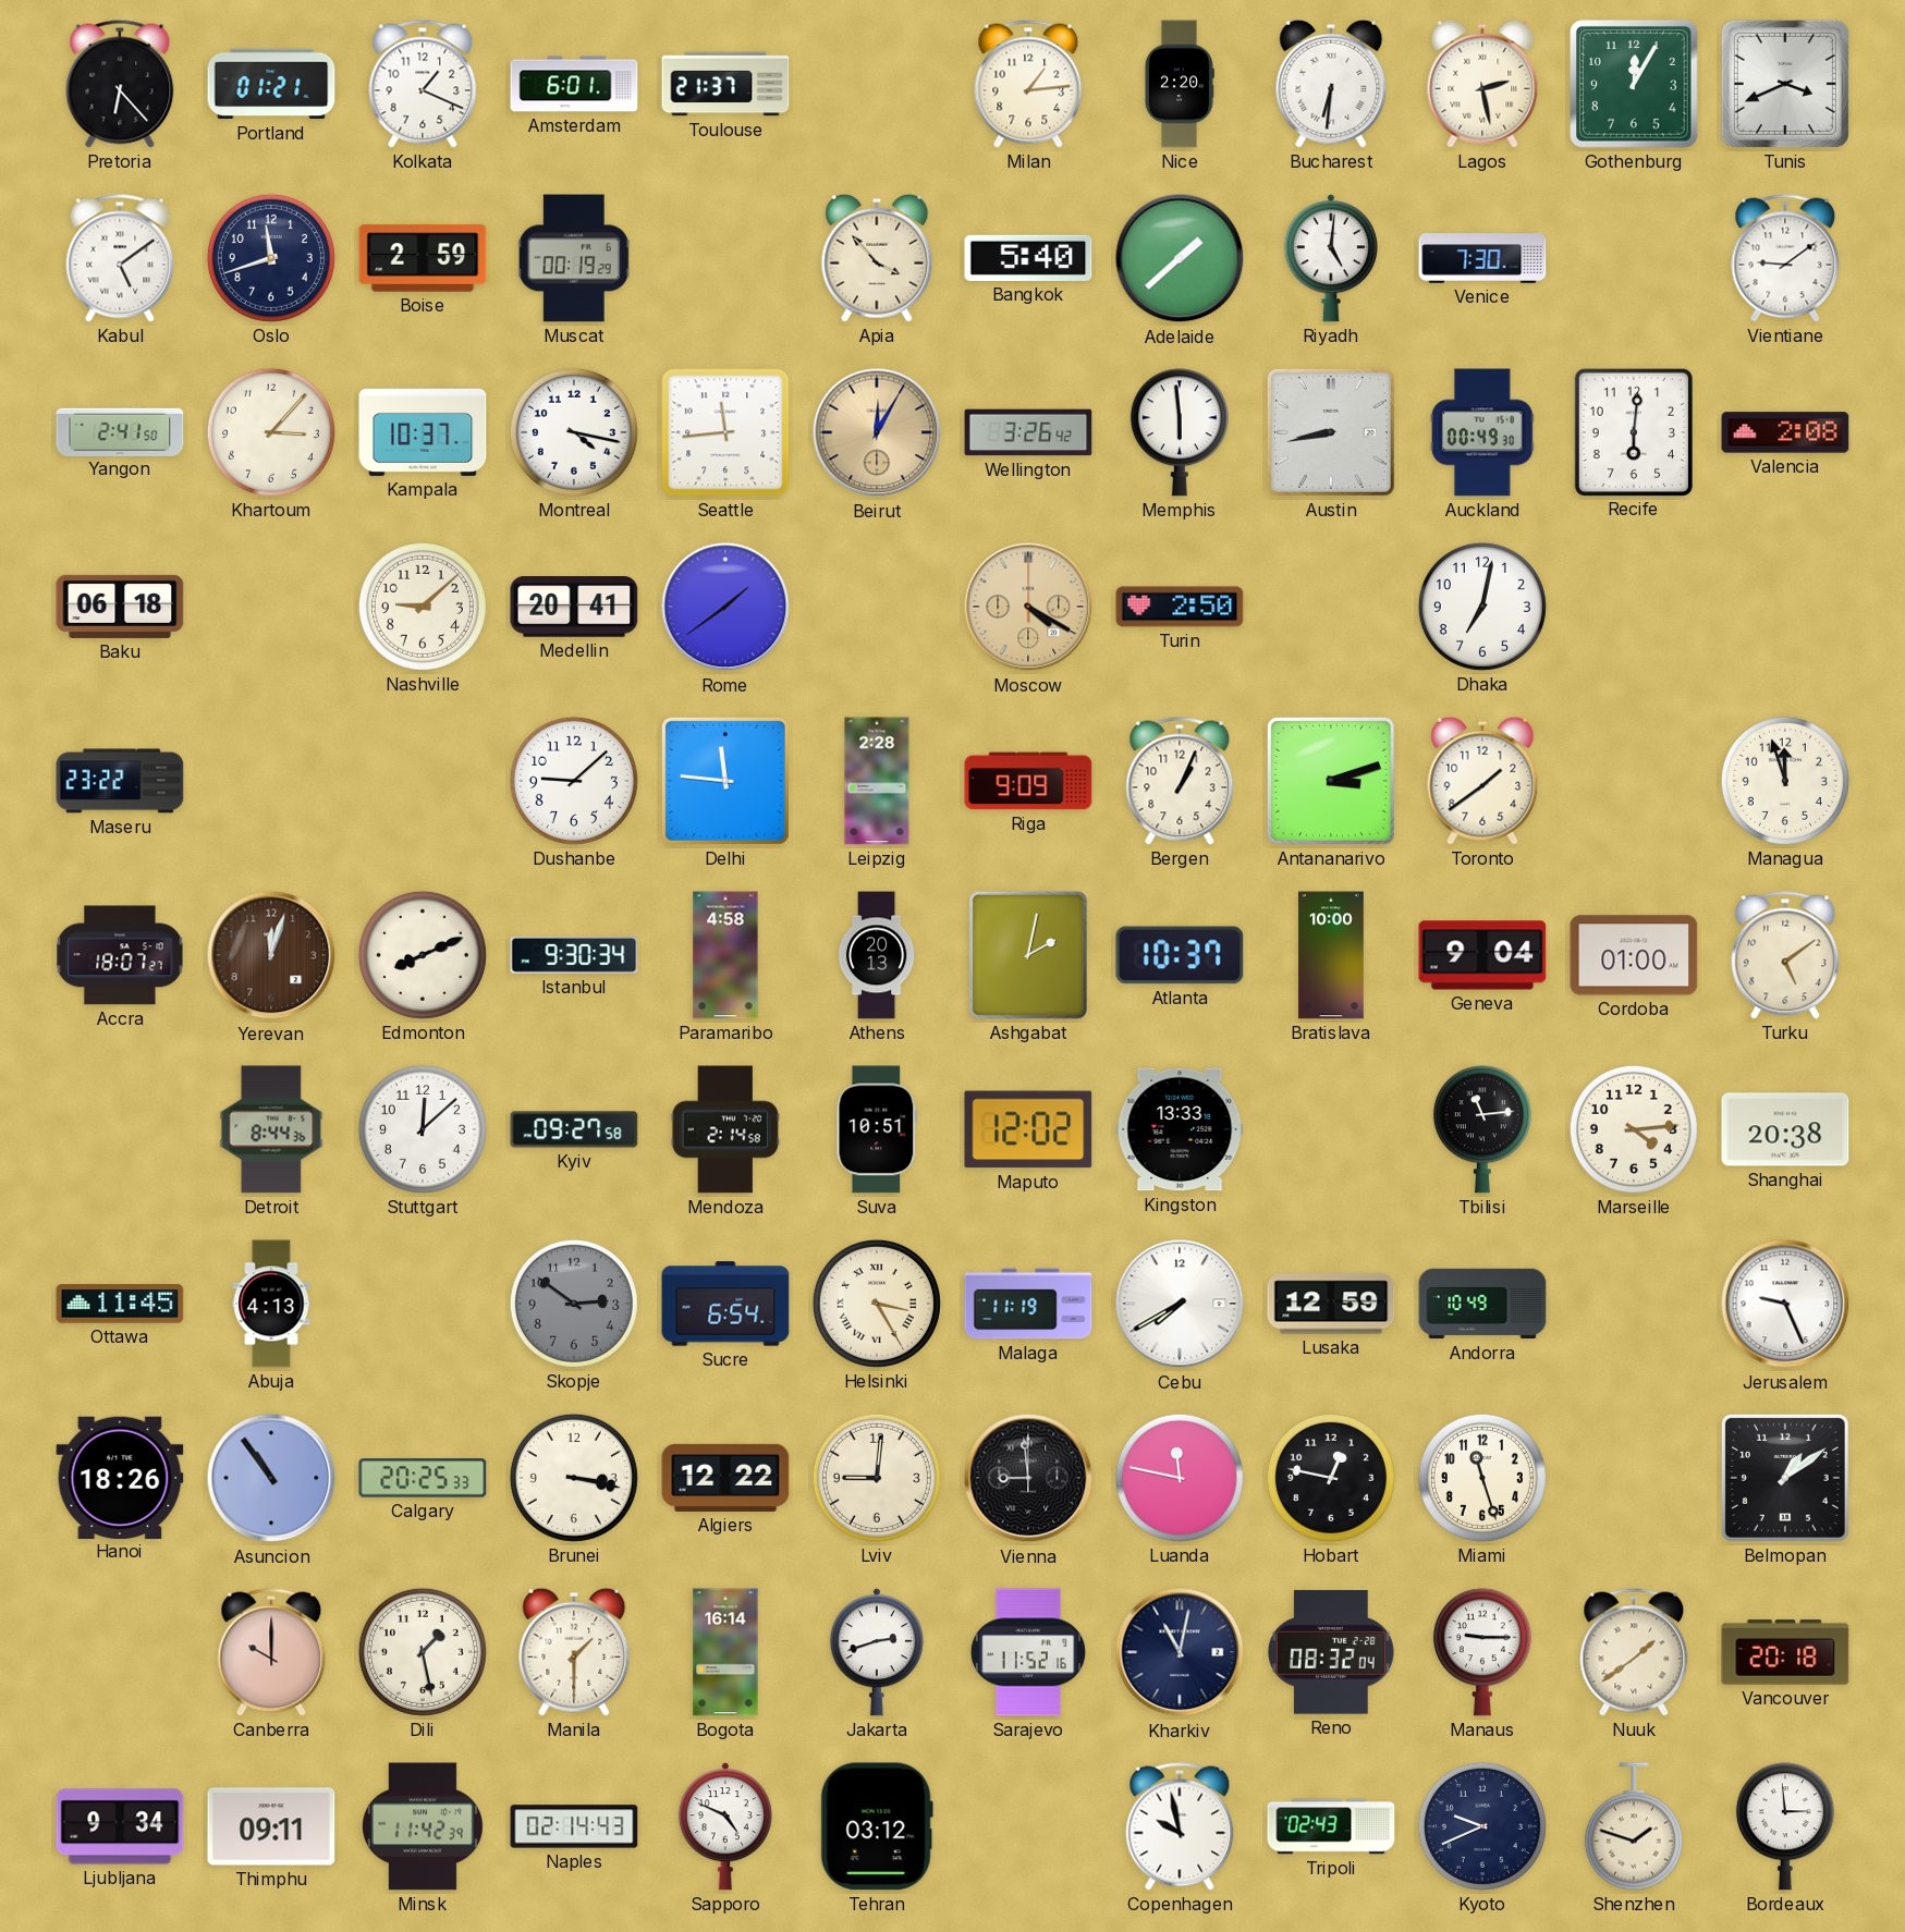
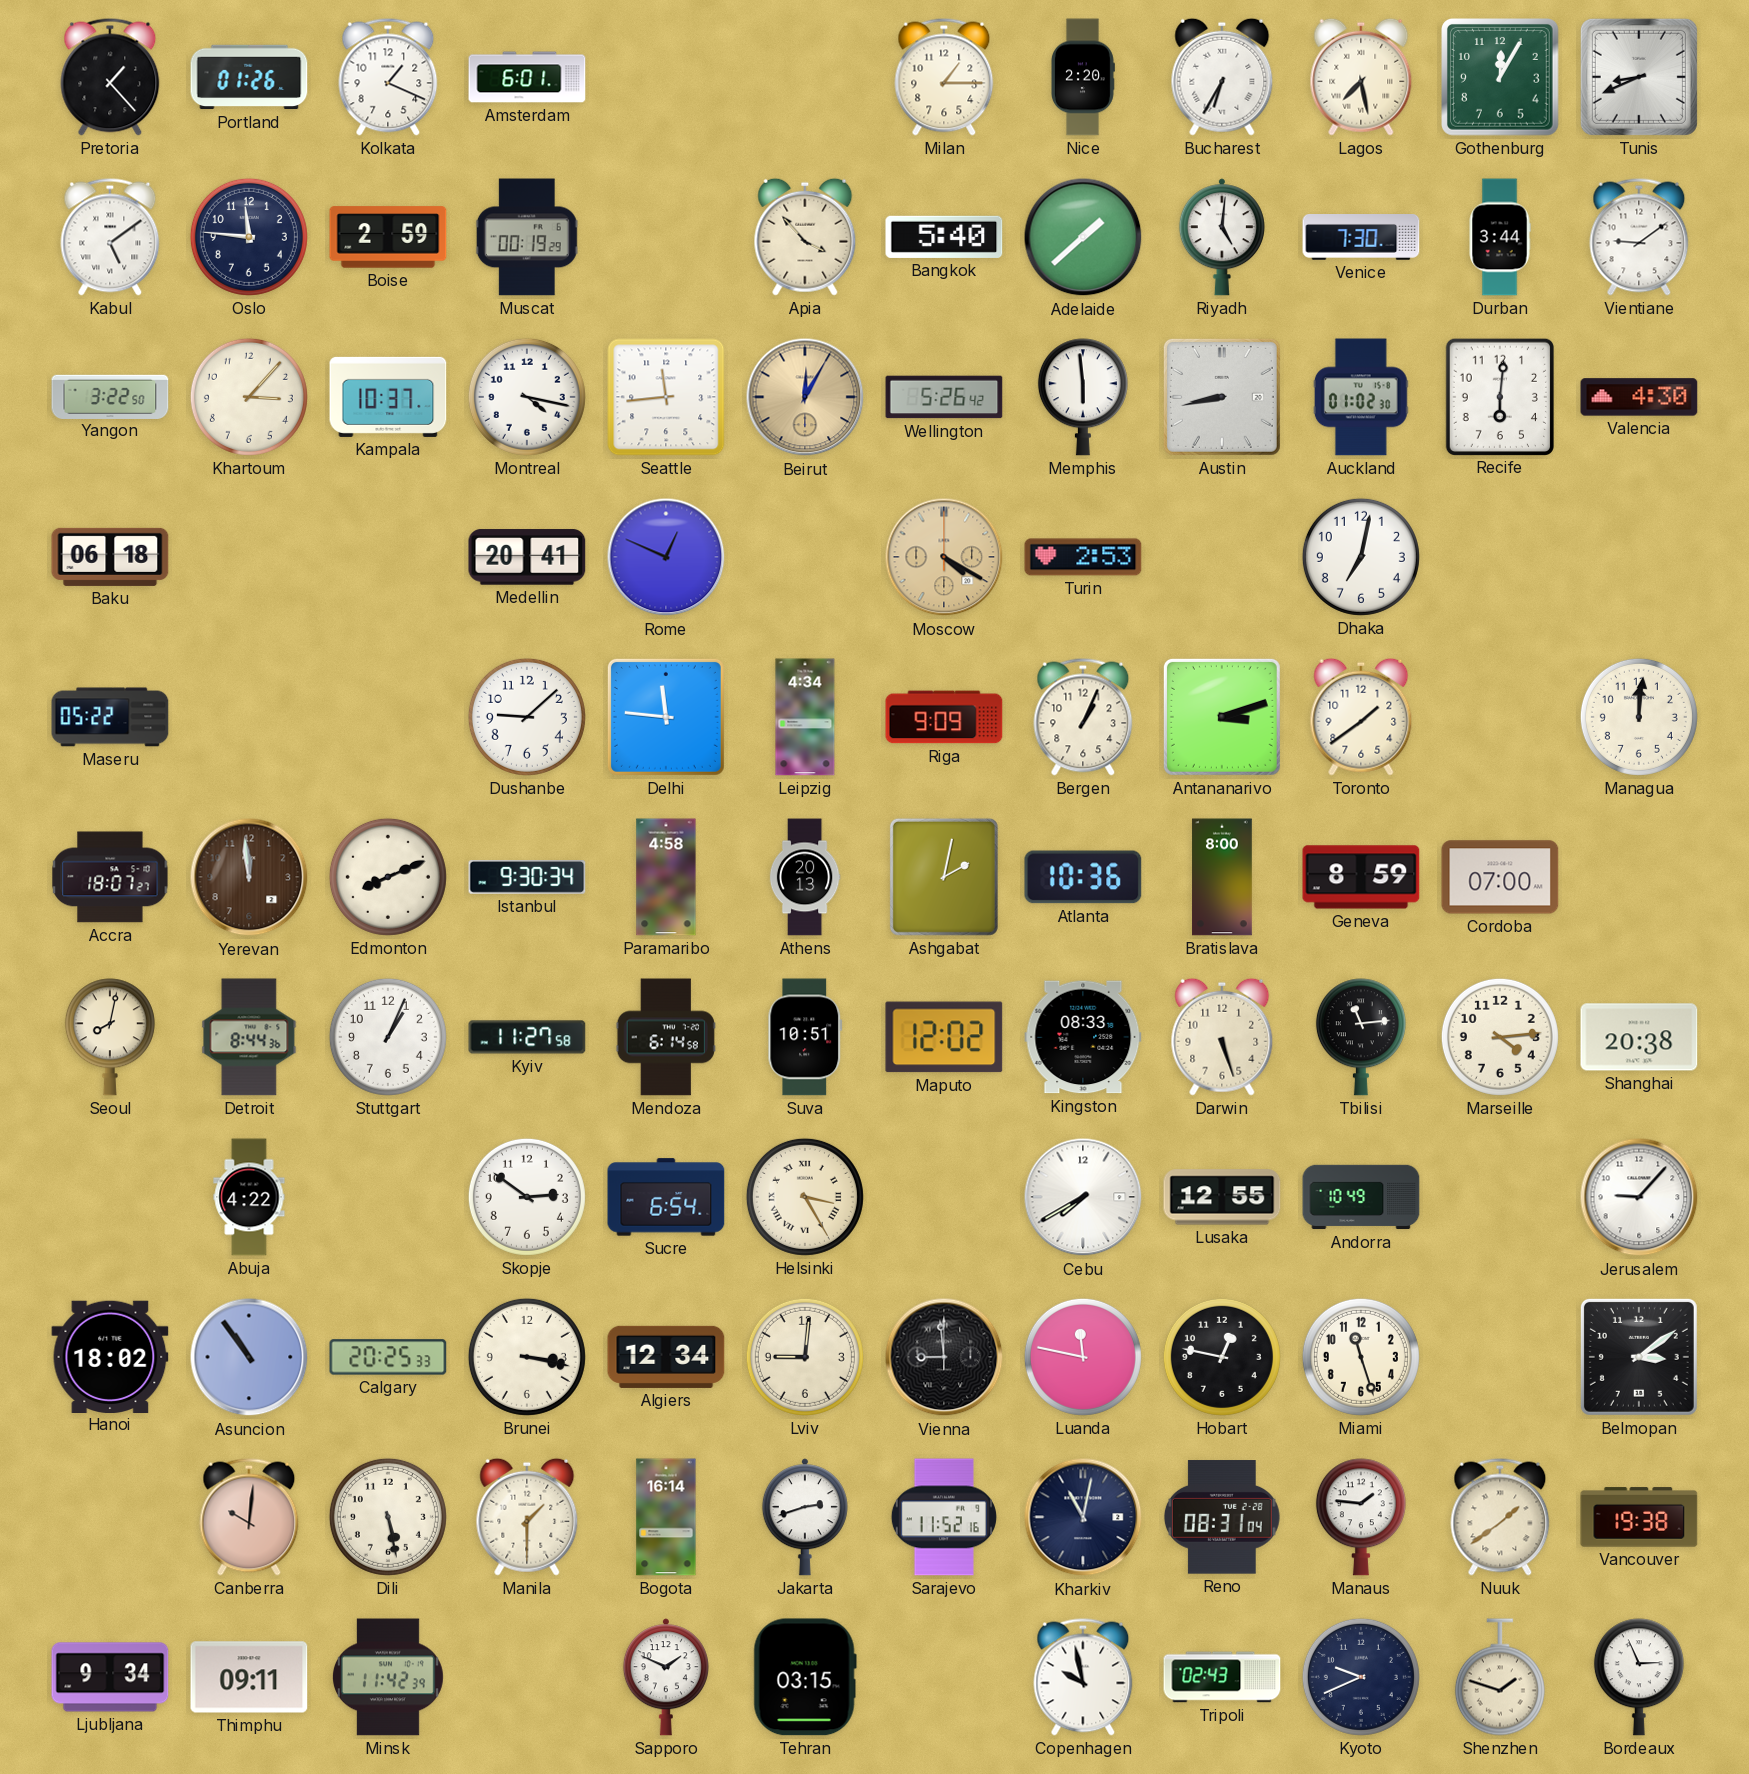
Pretoria: 6:23 -> 1:23
Portland: 01:21 -> 01:26
Toulouse: 21:37 -> none
Milan: 1:14 -> 1:15
Bucharest: 6:31 -> 6:35
Lagos: 2:28 -> 7:28
Tunis: 3:41 -> 8:41
Oslo: 11:42 -> 11:46
Durban: none -> 3:44
Yangon: 2:41 -> 3:22
Wellington: 3:26 -> 5:26
Auckland: 00:49 -> 01:02
Valencia: 2:08 -> 4:30
Nashville: 9:08 -> none
Rome: 1:39 -> 12:49
Turin: 2:50 -> 2:53
Maseru: 23:22 -> 05:22
Leipzig: 2:28 -> 4:34
Managua: 11:57 -> 12:01
Yerevan: 12:03 -> 11:59
Atlanta: 10:37 -> 10:36
Bratislava: 10:00 -> 8:00
Geneva: 9:04 -> 8:59
Cordoba: 01:00 -> 07:00
Turku: 5:09 -> none
Seoul: none -> 8:02
Stuttgart: 12:08 -> 1:04
Kyiv: 09:27 -> 11:27
Mendoza: 2:14 -> 6:14
Kingston: 13:33 -> 08:33
Darwin: none -> 5:27
Ottawa: 11:45 -> none
Abuja: 4:13 -> 4:22
Skopje dial: grey -> white
Malaga: 11:19 -> none
Lusaka: 12:59 -> 12:55
Jerusalem: 9:26 -> 9:07
Hanoi: 18:26 -> 18:02
Algiers: 12:22 -> 12:34
Belmopan: 1:09 -> 3:09
Canberra: 10:00 -> 10:01
Dili: 1:28 -> 5:28
Reno: 08:32 -> 08:31
Manaus: 9:15 -> 1:46
Vancouver: 20:18 -> 19:38
Naples: 02:14 -> none
Sapporo: 4:49 -> 1:49
Tehran: 03:12 -> 03:15
Bordeaux: 2:59 -> 2:56
